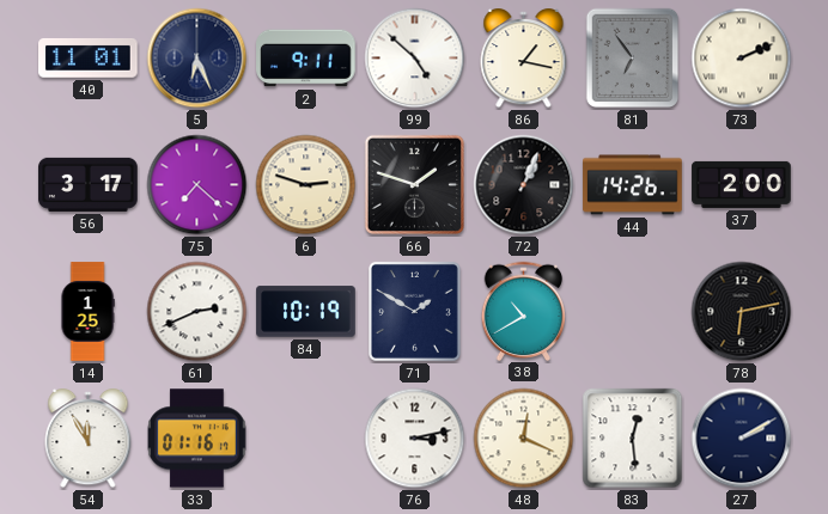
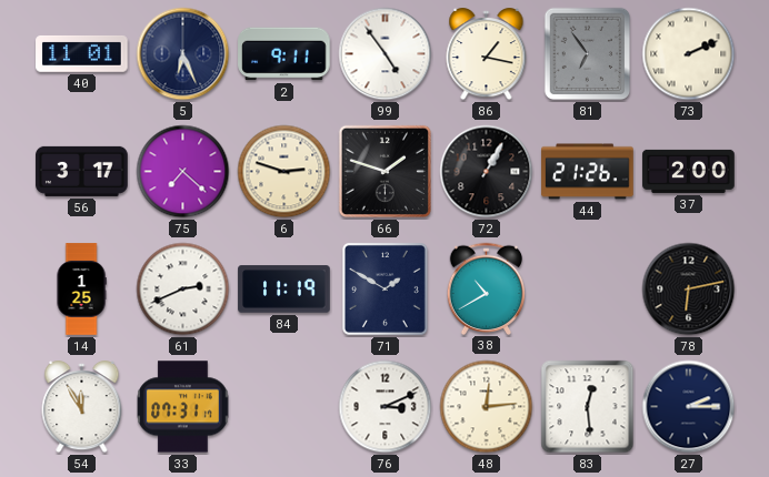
99: 4:52 -> 4:54
72: 1:04 -> 1:05
44: 14:26 -> 21:26
84: 10:19 -> 11:19
33: 01:16 -> 07:31
76: 3:13 -> 3:11
48: 12:19 -> 12:14
27: 2:10 -> 2:15
